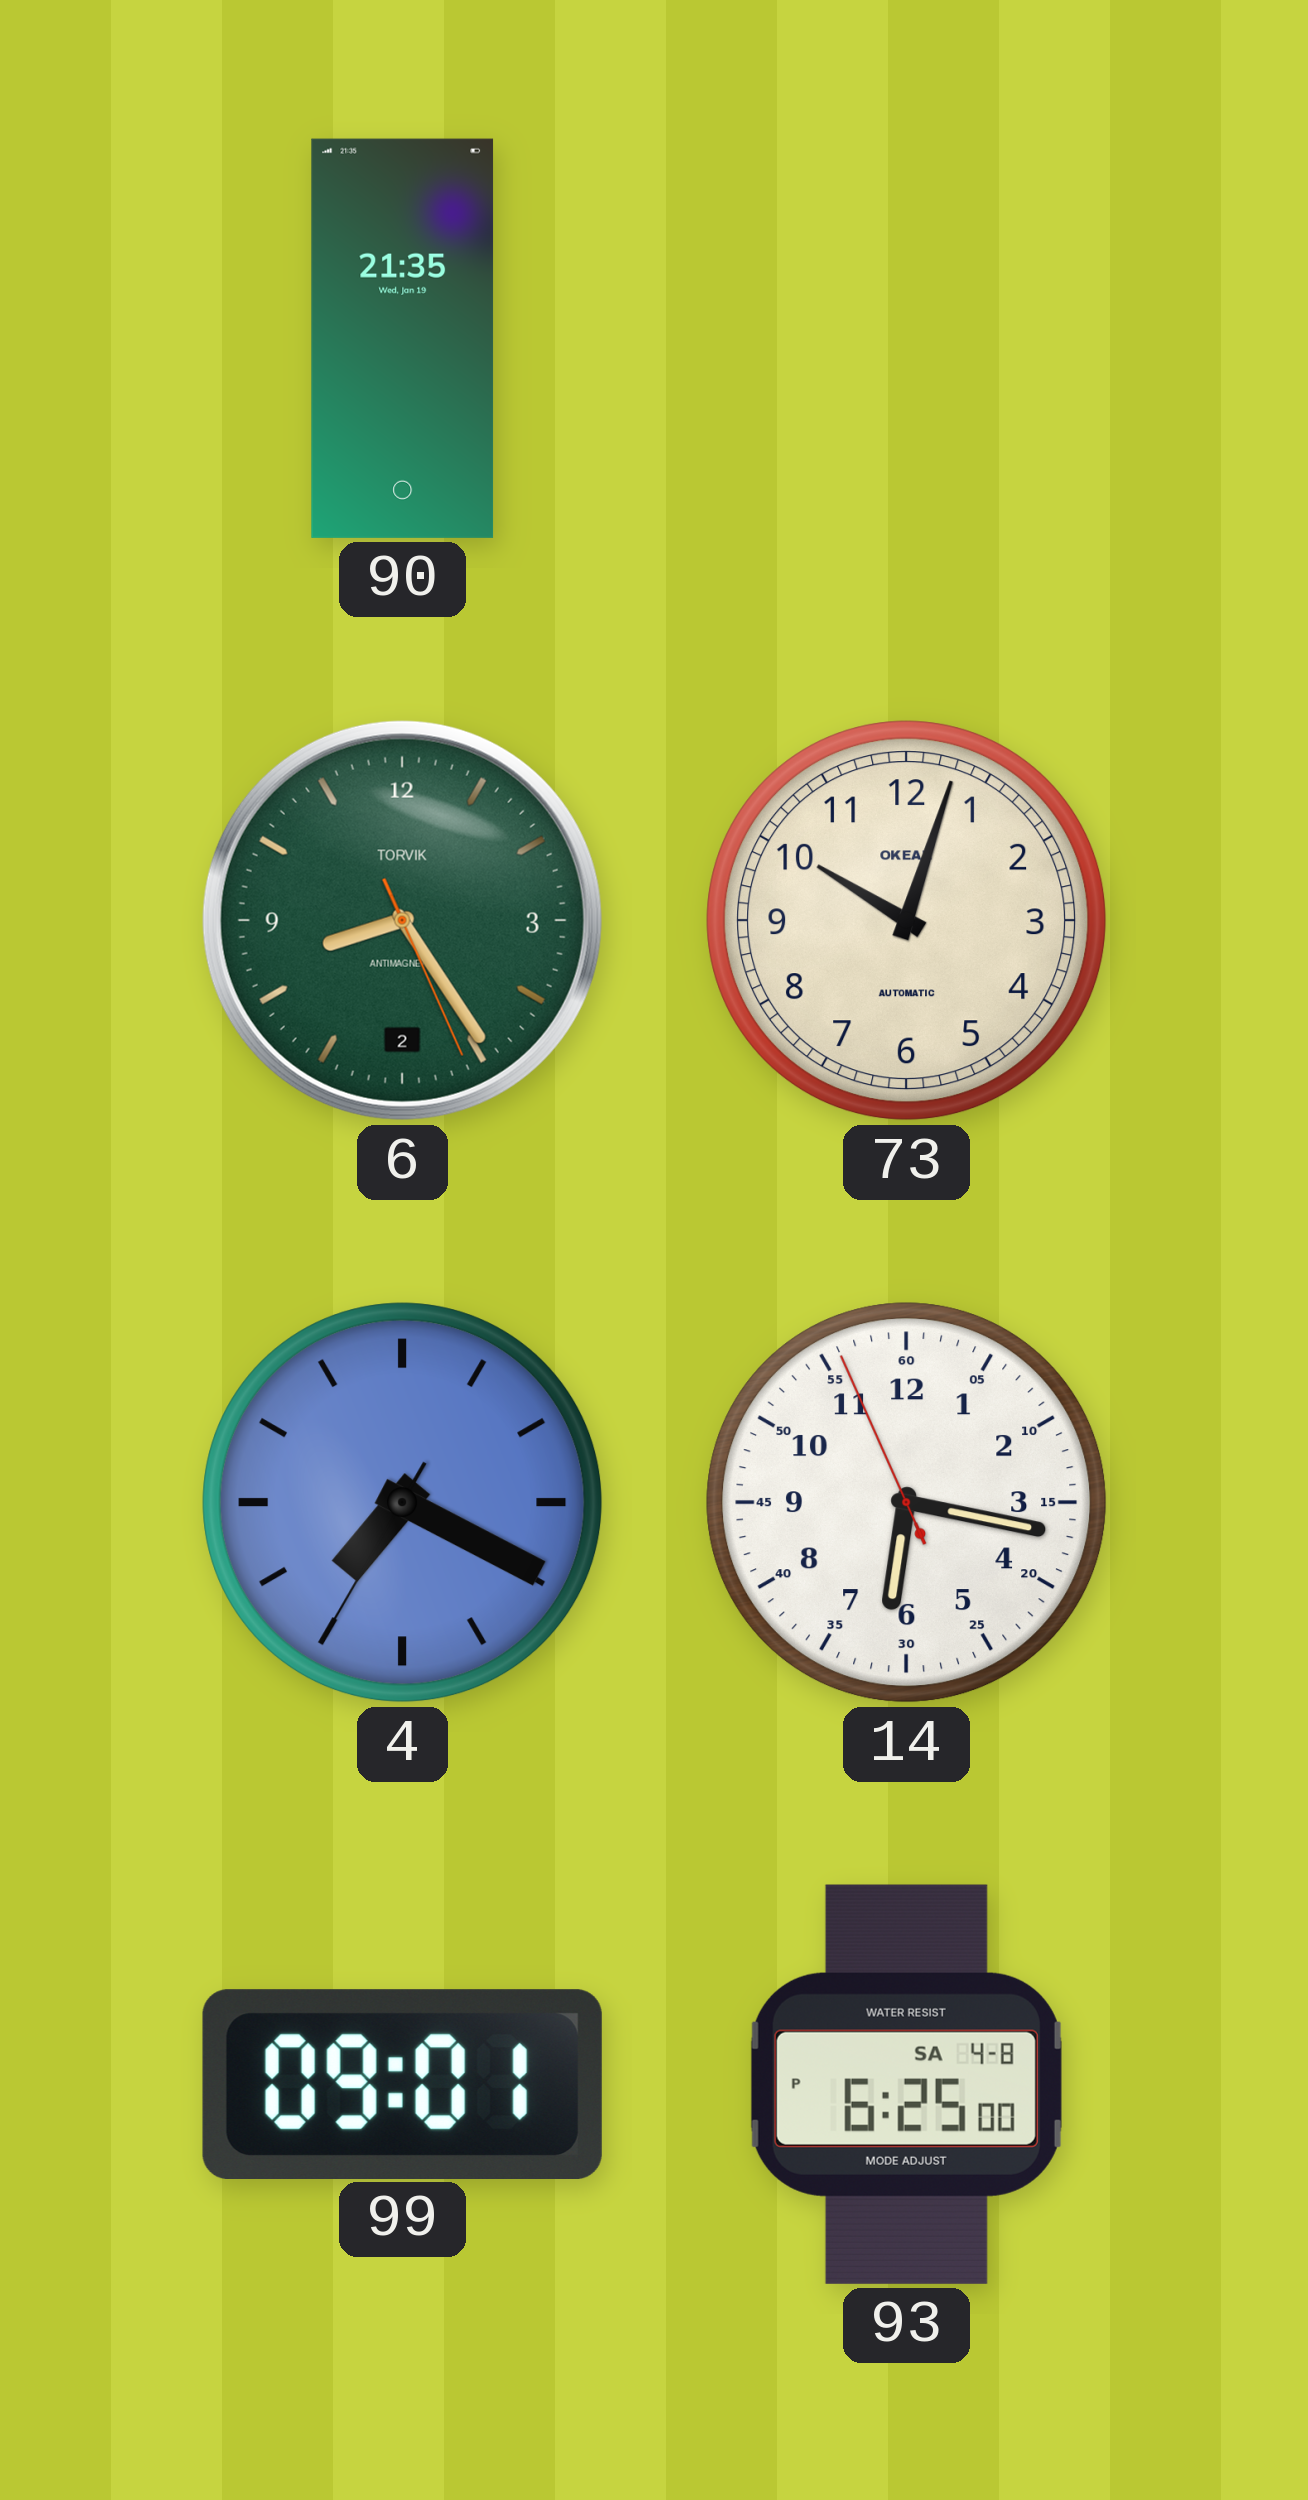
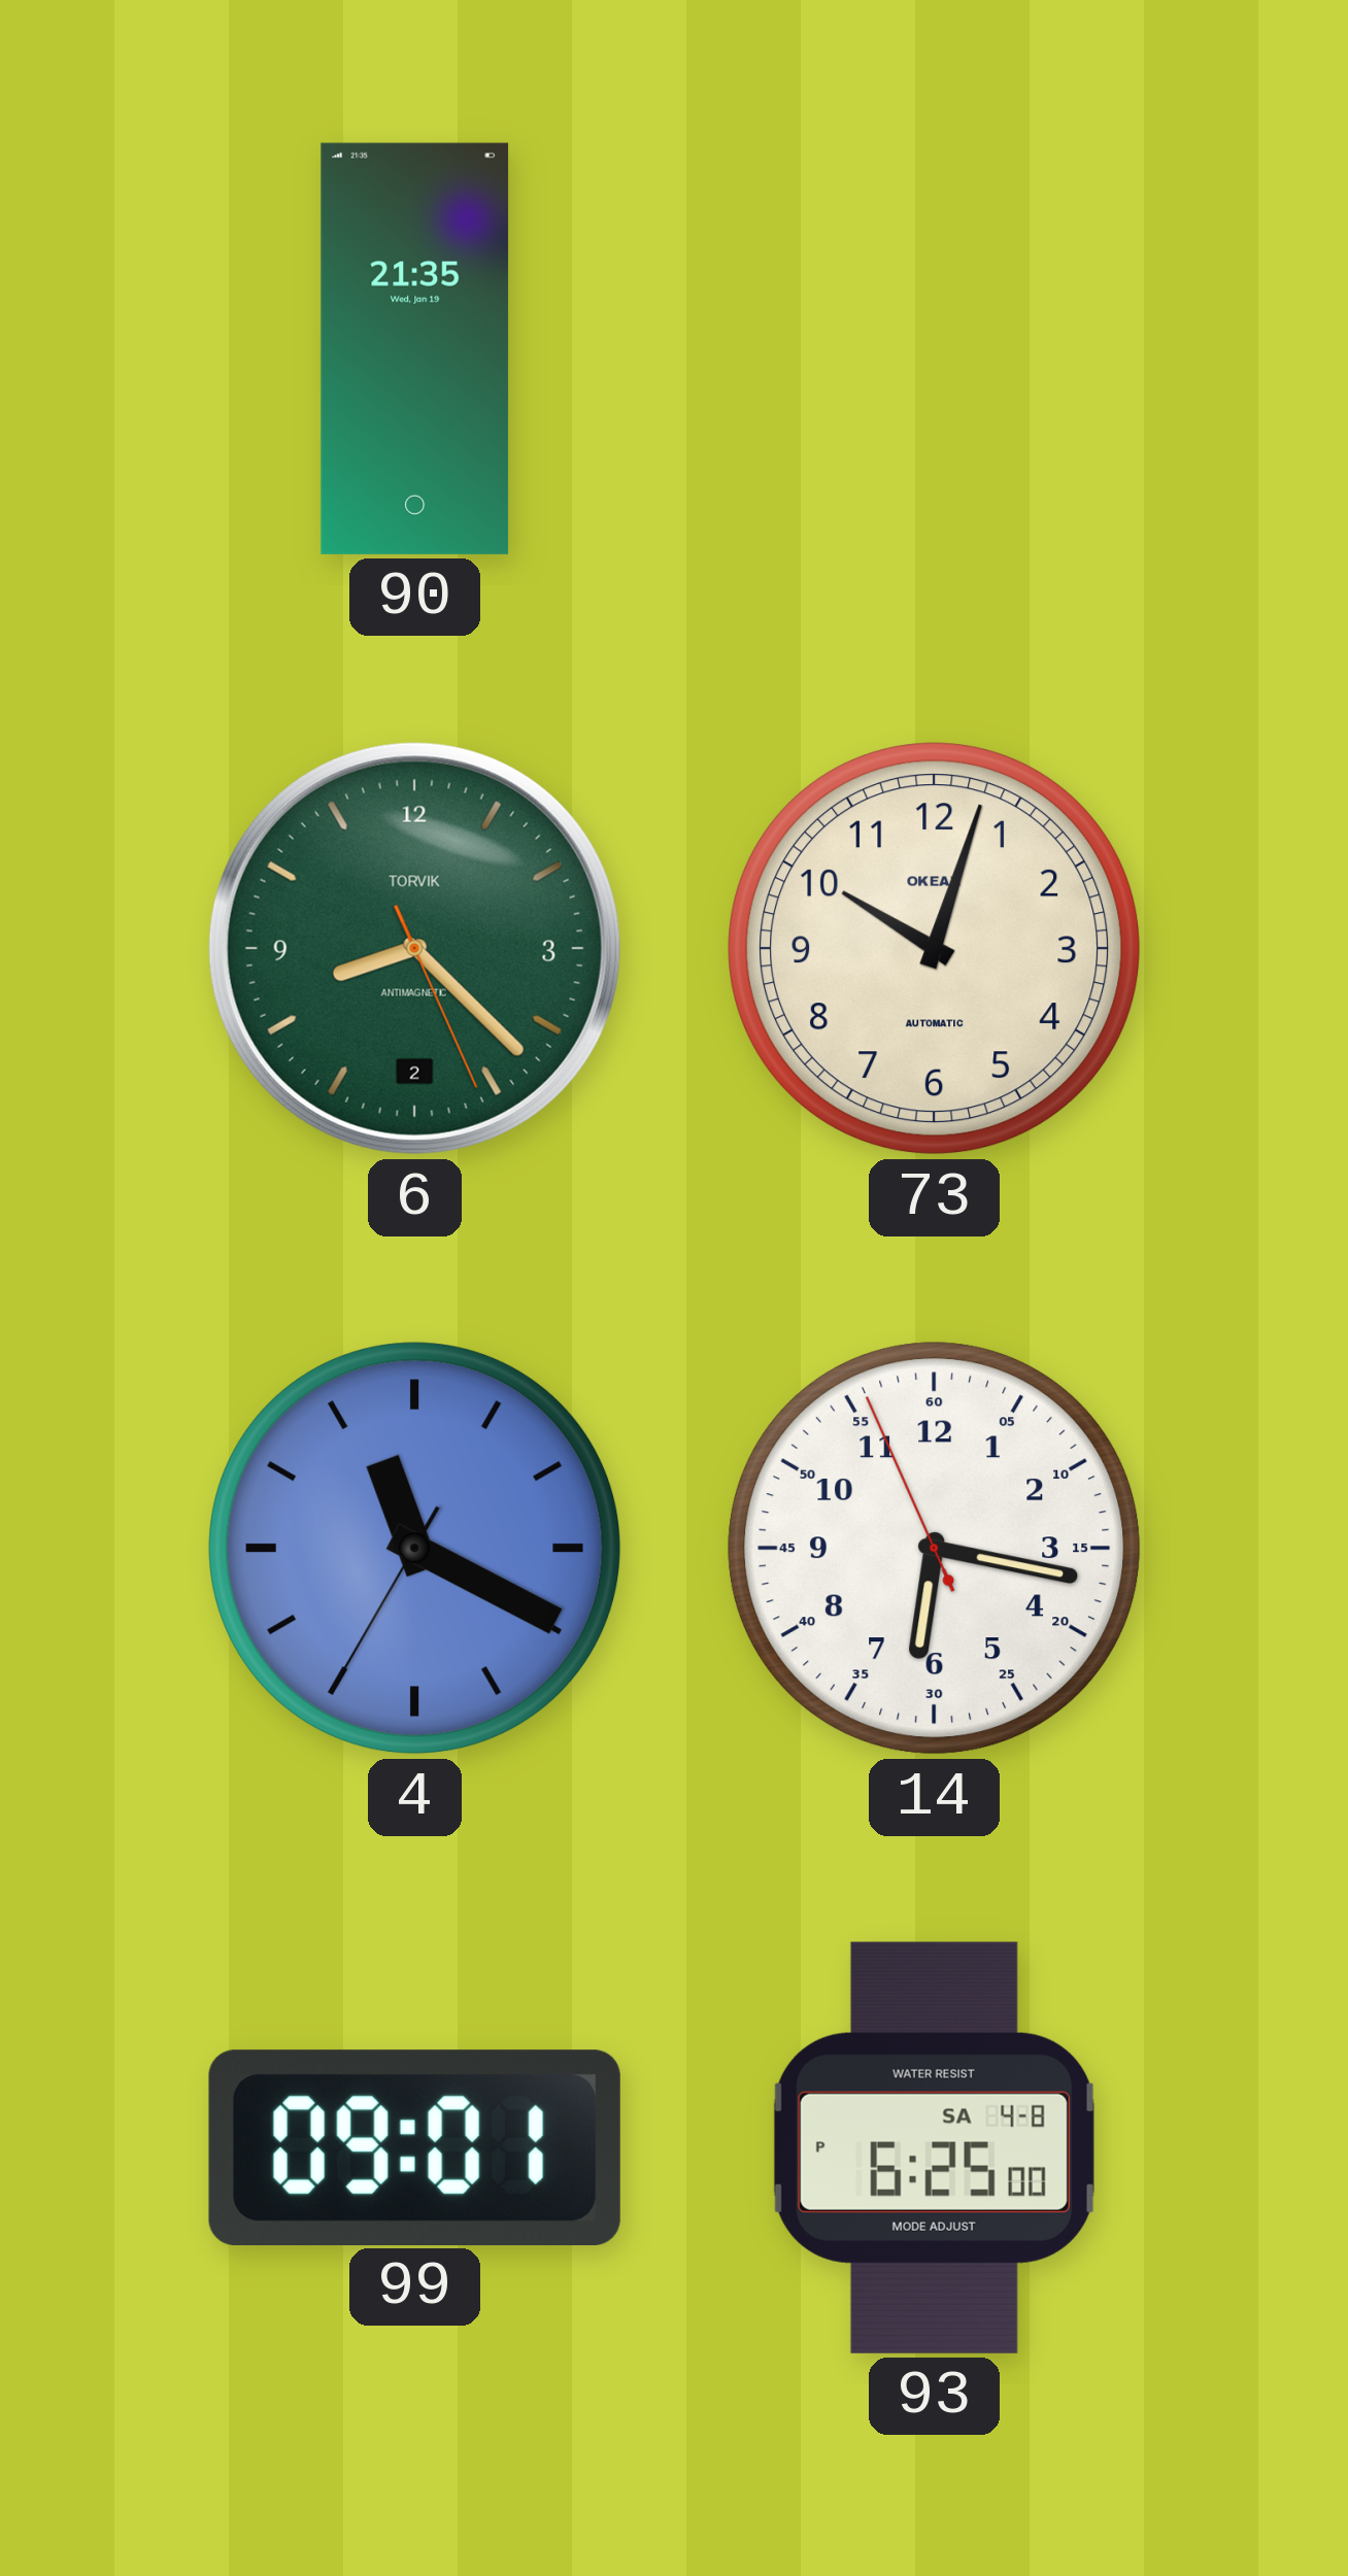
6: 8:24 -> 8:22
4: 7:19 -> 11:19
